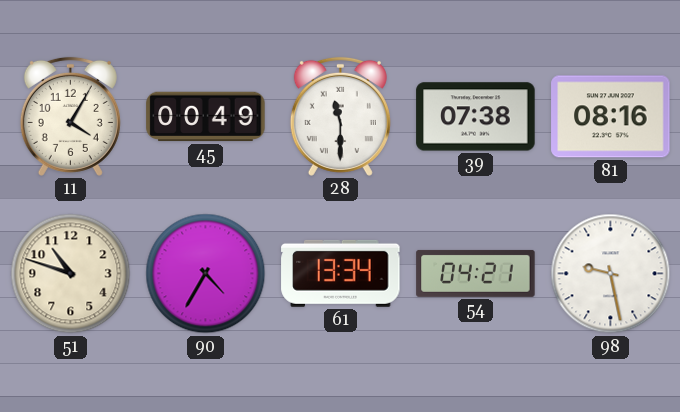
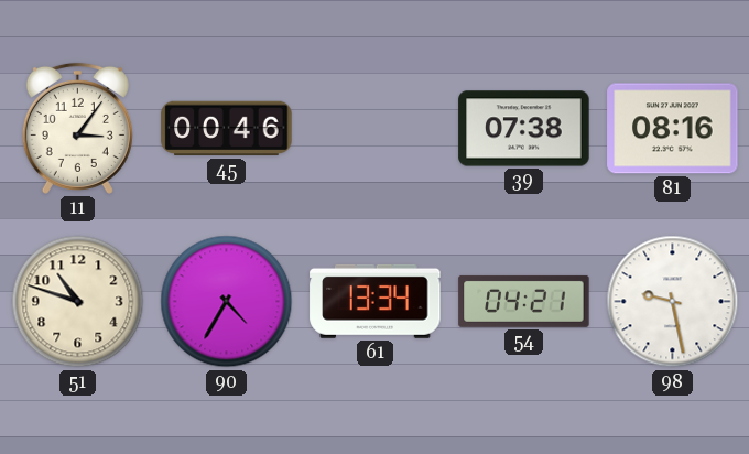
11: 4:05 -> 3:06
45: 00:49 -> 00:46
28: 11:30 -> none
